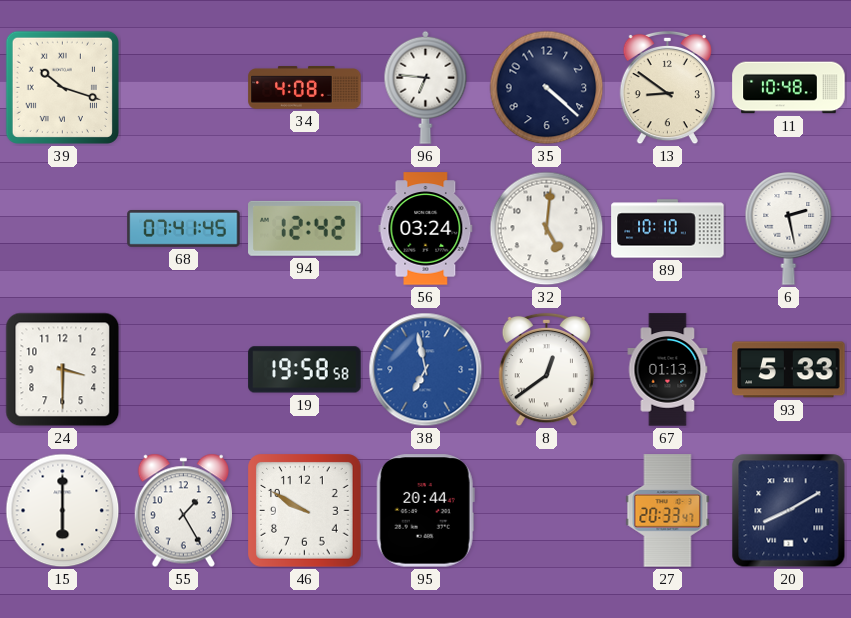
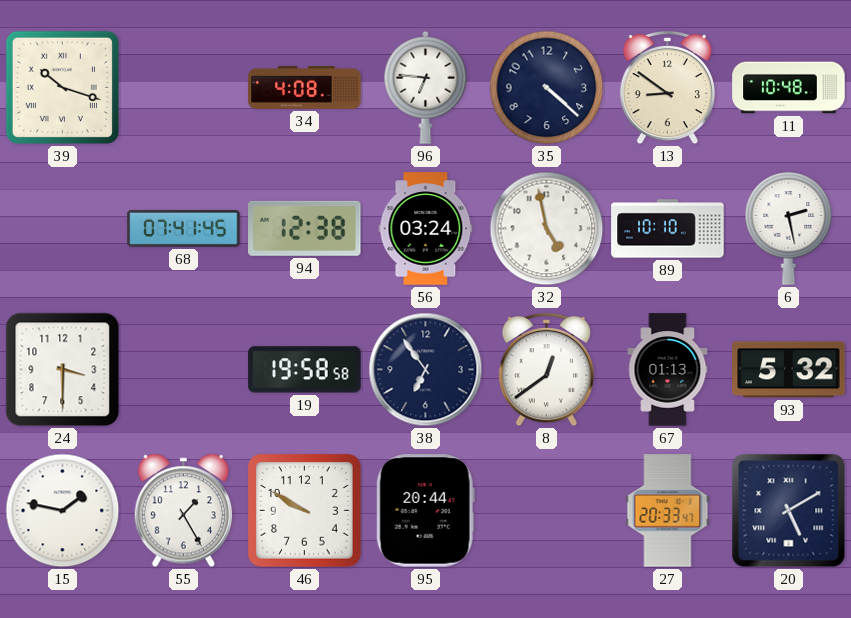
94: 12:42 -> 12:38
32: 5:01 -> 4:58
38: 6:58 -> 6:54
38 dial: blue -> navy
93: 5:33 -> 5:32
15: 6:00 -> 1:47
20: 8:10 -> 5:10
